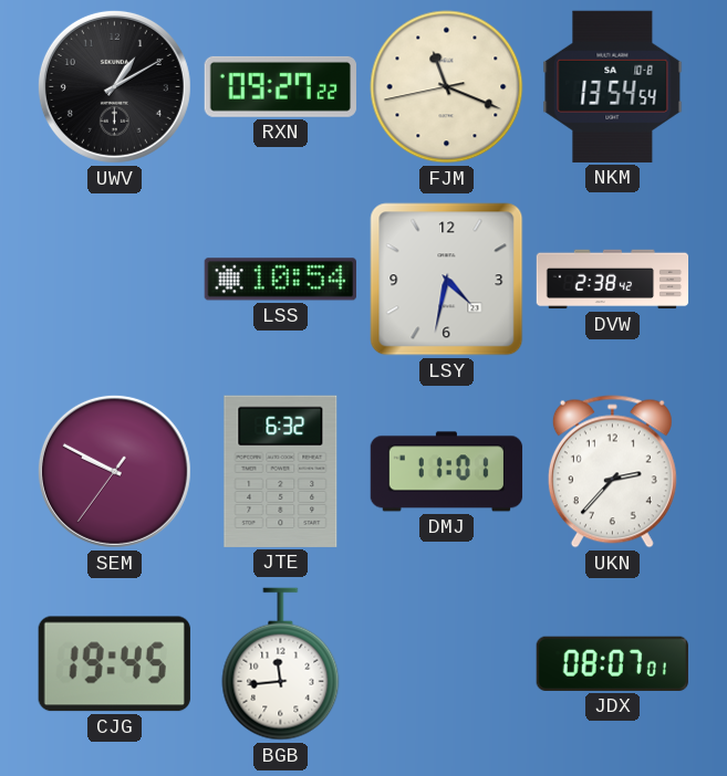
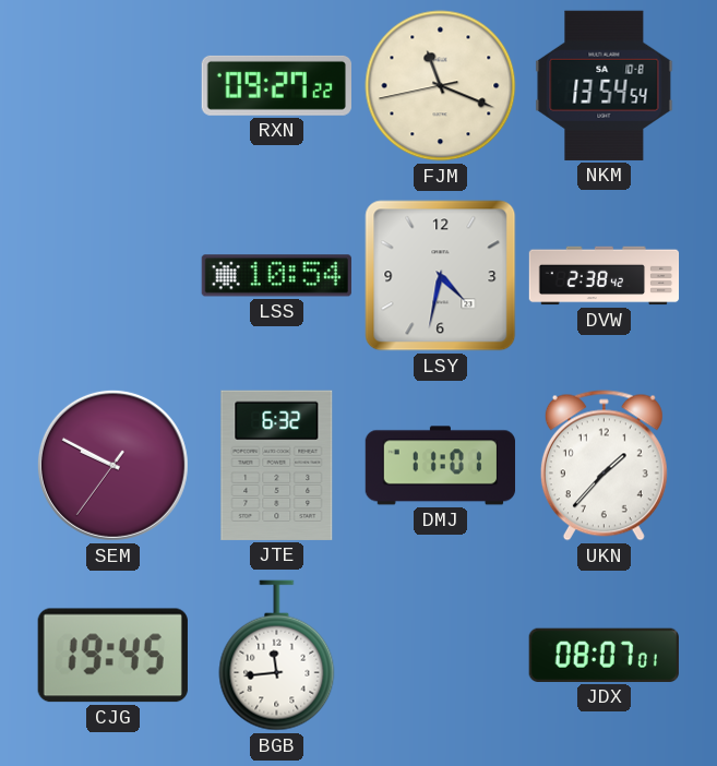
UWV: 1:10 -> none
UKN: 2:37 -> 1:37
